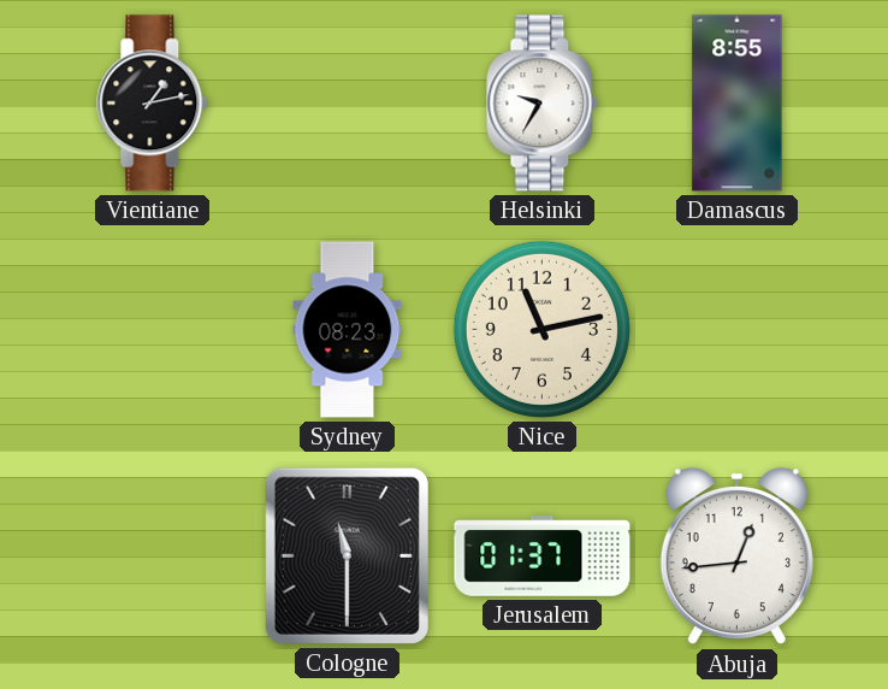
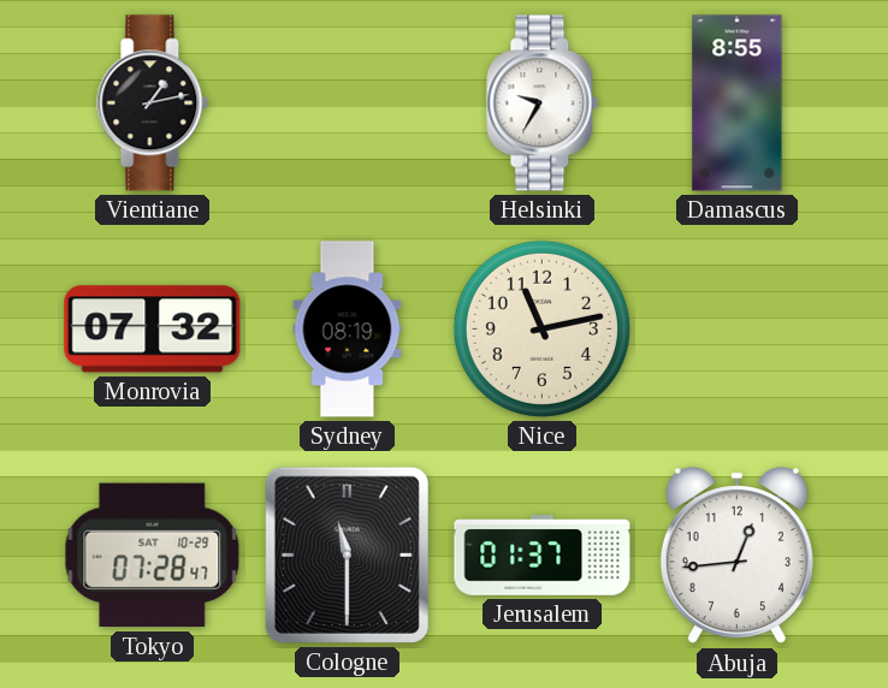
Monrovia: none -> 07:32
Sydney: 08:23 -> 08:19
Tokyo: none -> 07:28
